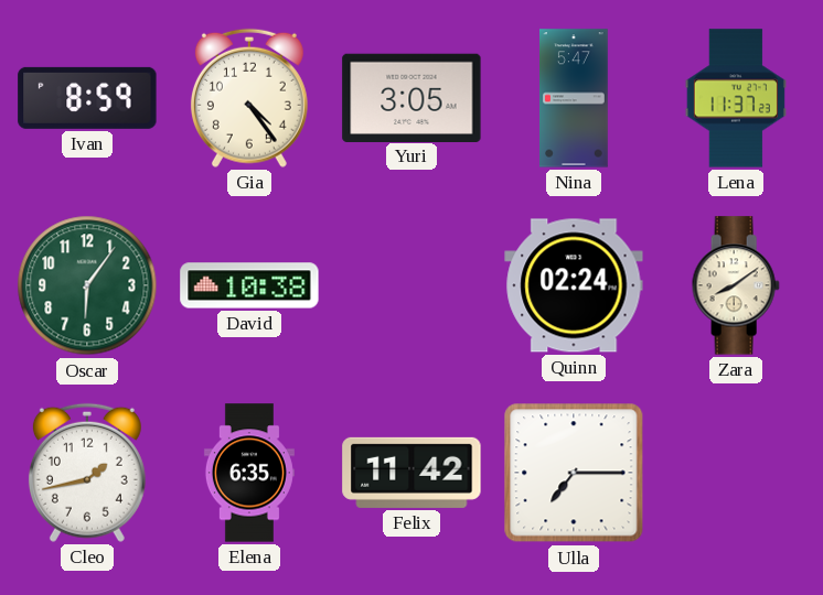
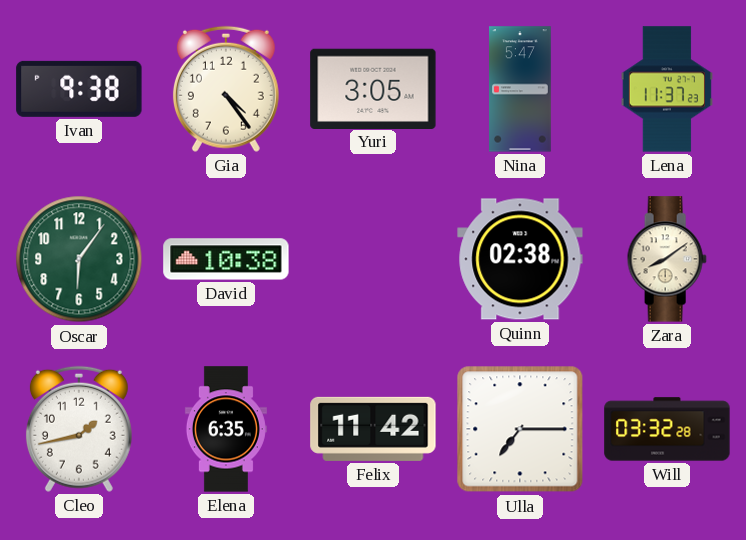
Ivan: 8:59 -> 9:38
Quinn: 02:24 -> 02:38
Will: none -> 03:32
